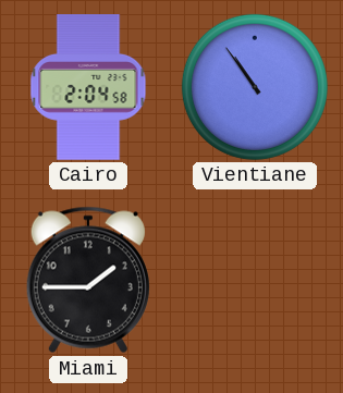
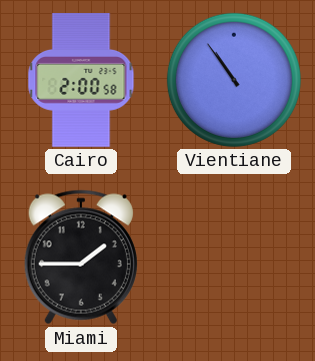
Cairo: 2:04 -> 2:00
